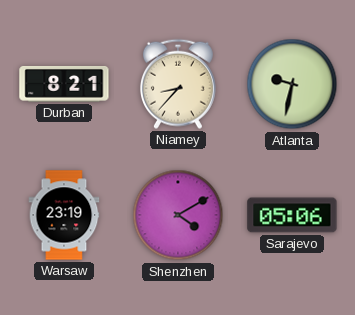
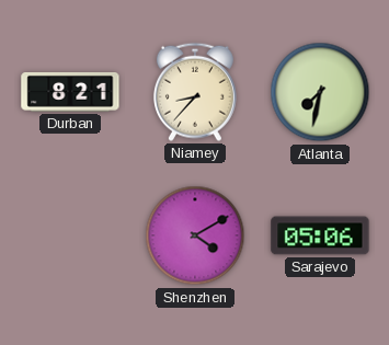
Atlanta: 9:32 -> 7:32
Warsaw: 23:19 -> none
